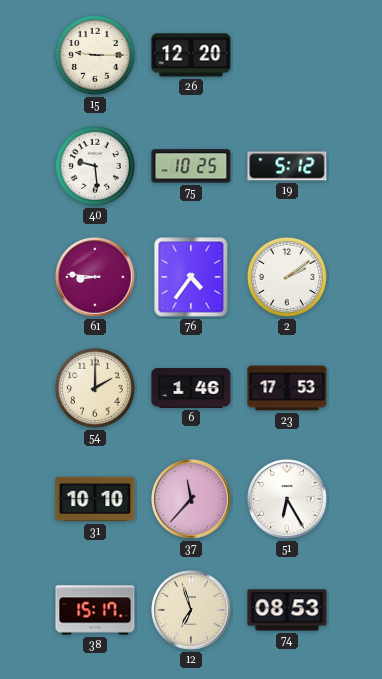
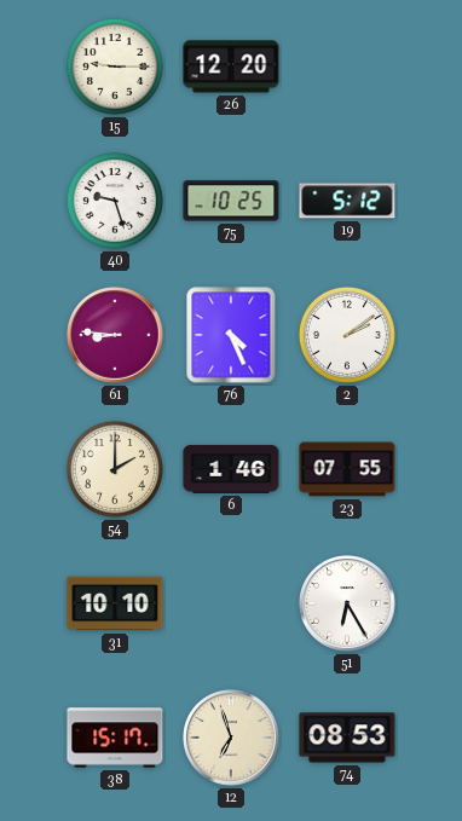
40: 9:29 -> 9:27
76: 4:36 -> 4:26
23: 17:53 -> 07:55
37: 11:37 -> none
